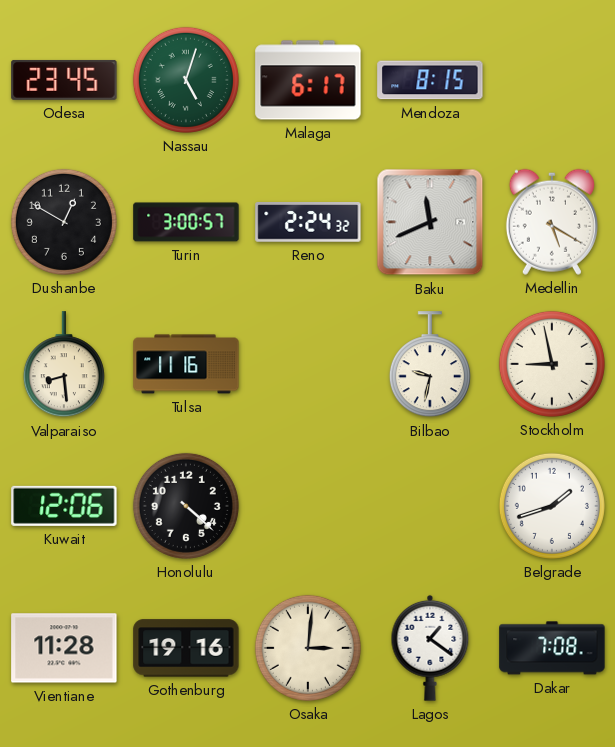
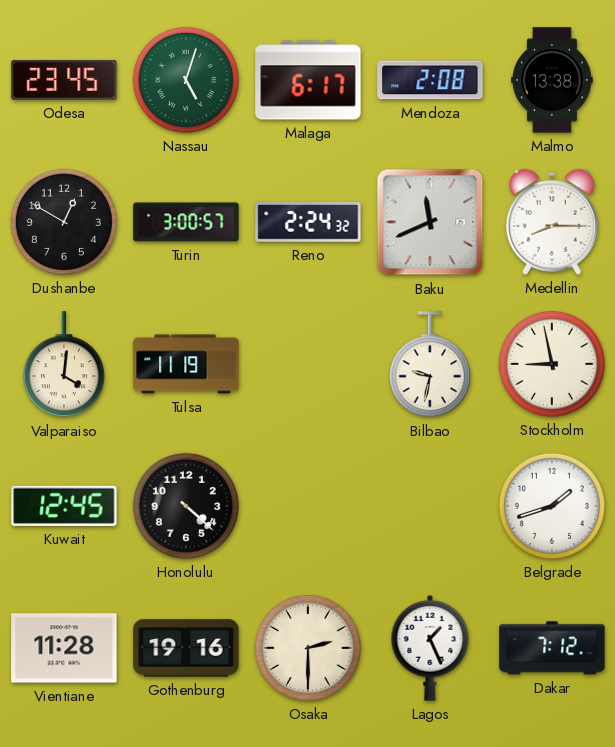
Mendoza: 8:15 -> 2:08
Malmo: none -> 13:38
Medellin: 5:20 -> 8:15
Valparaiso: 8:29 -> 4:01
Tulsa: 11:16 -> 11:19
Kuwait: 12:06 -> 12:45
Osaka: 3:01 -> 2:30
Lagos: 1:21 -> 1:26
Dakar: 7:08 -> 7:12
